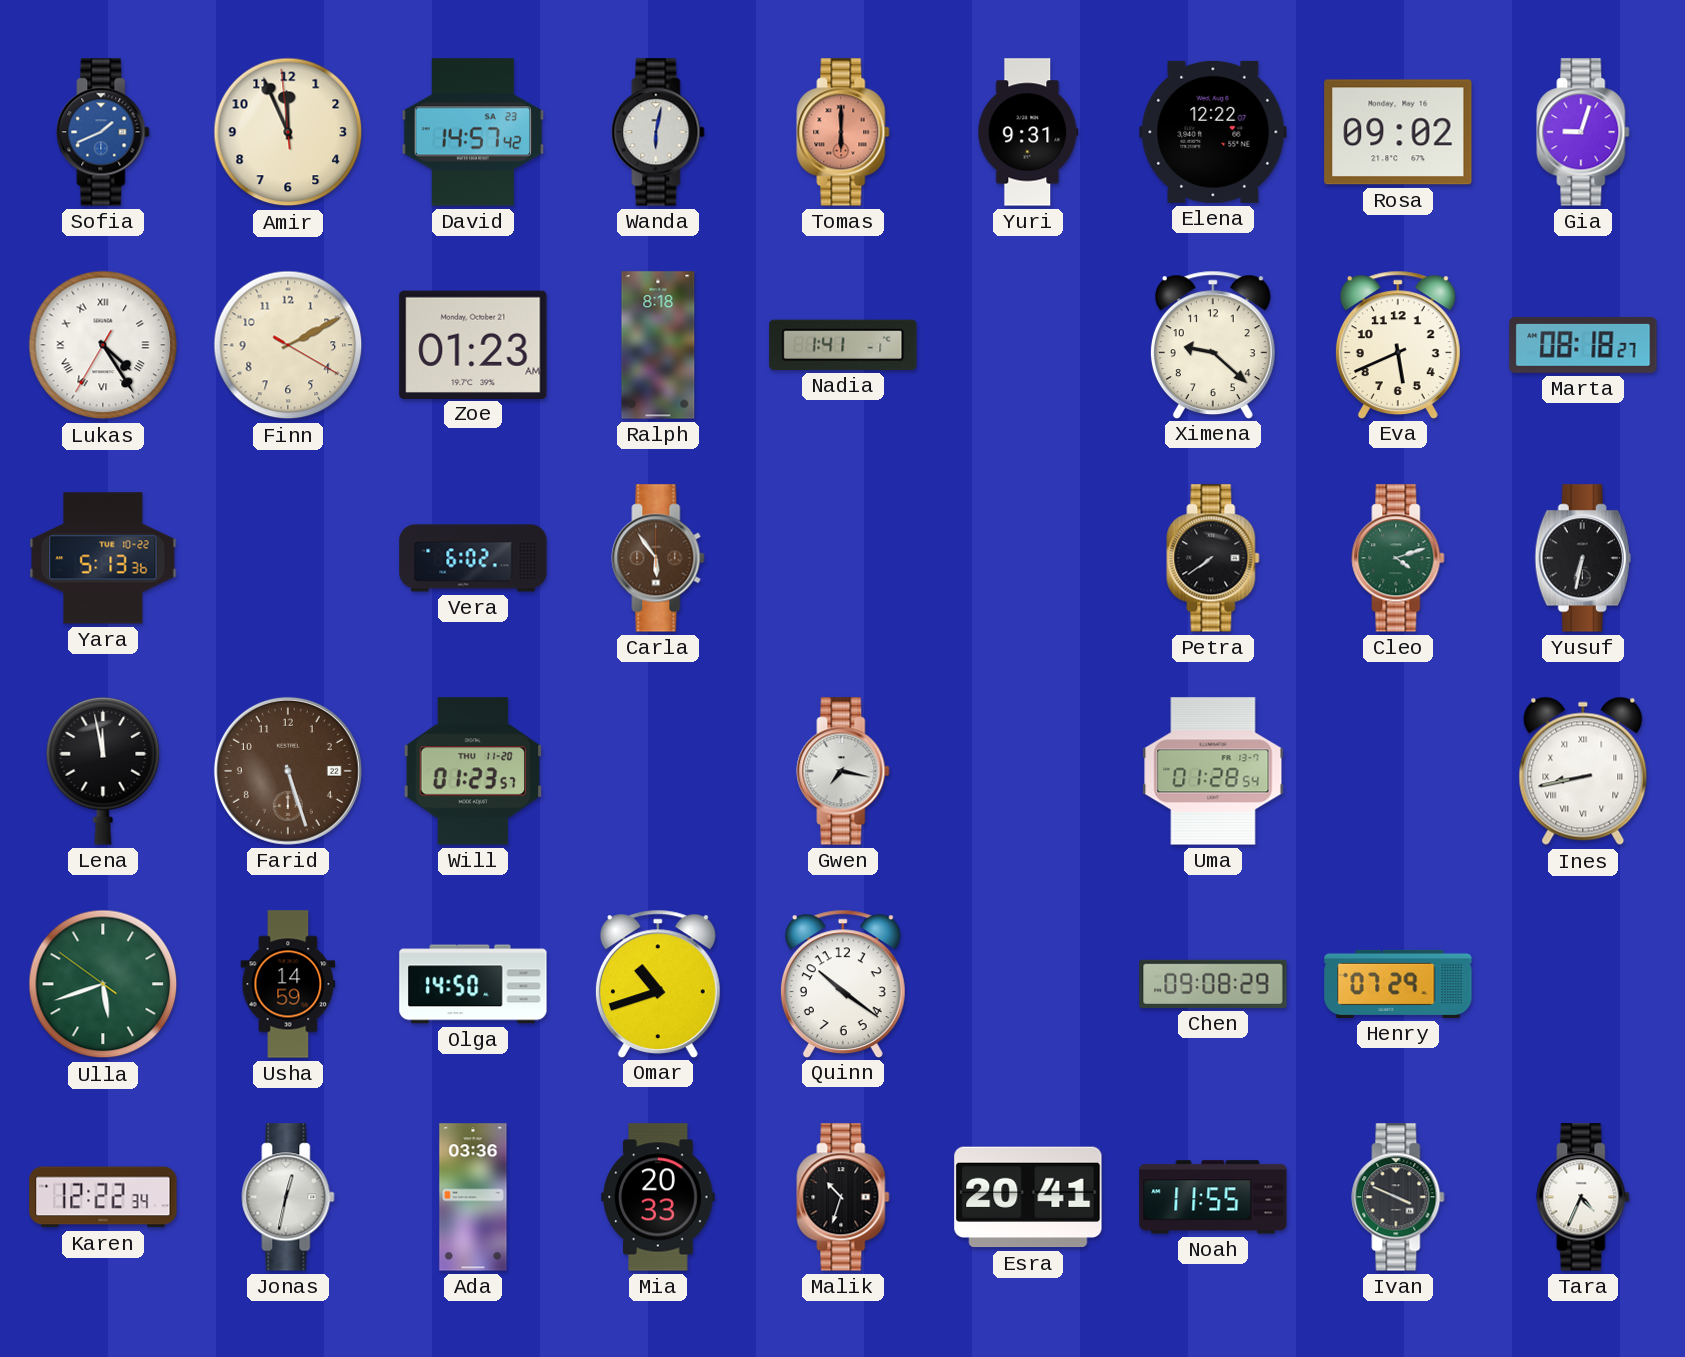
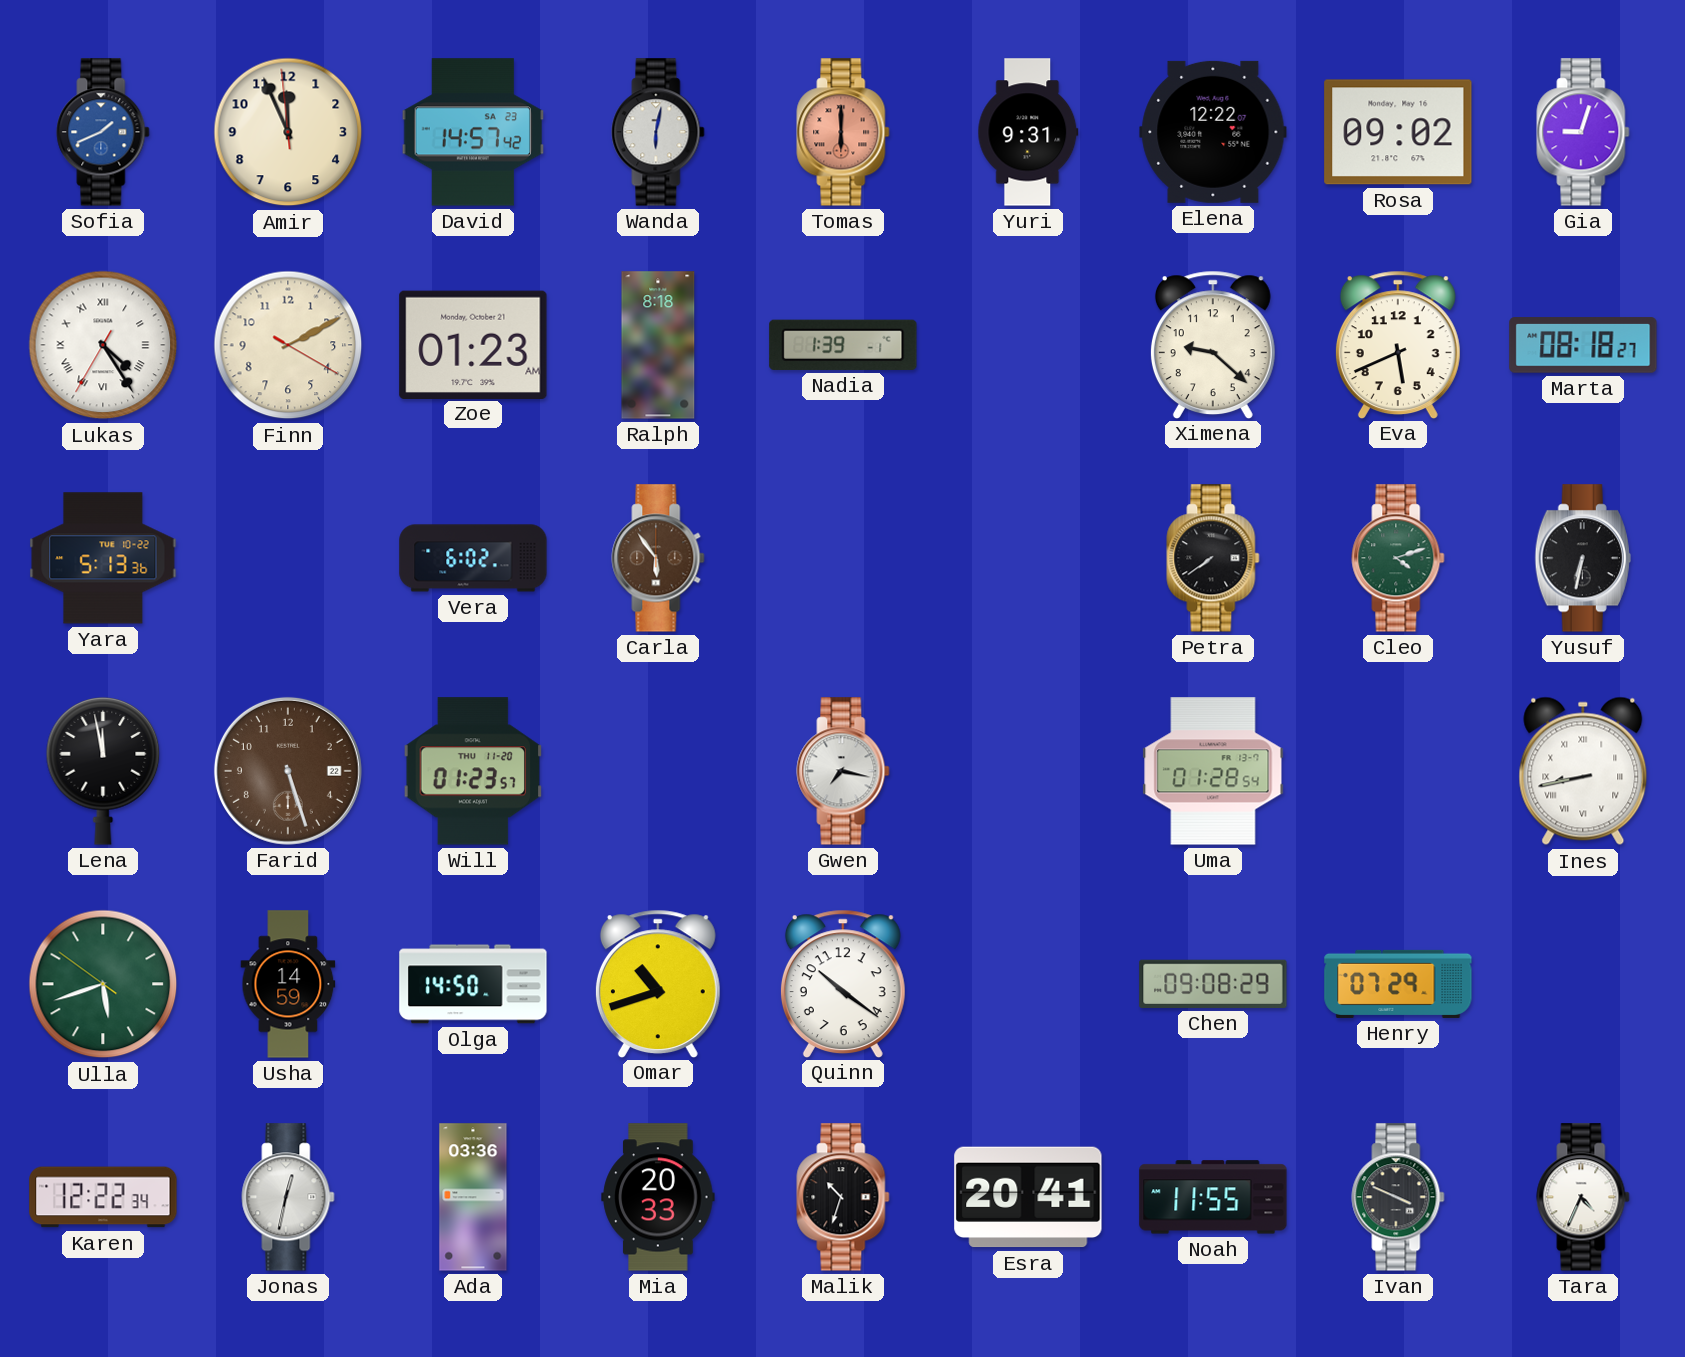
Nadia: 1:41 -> 1:39
